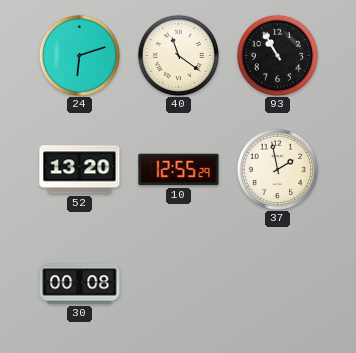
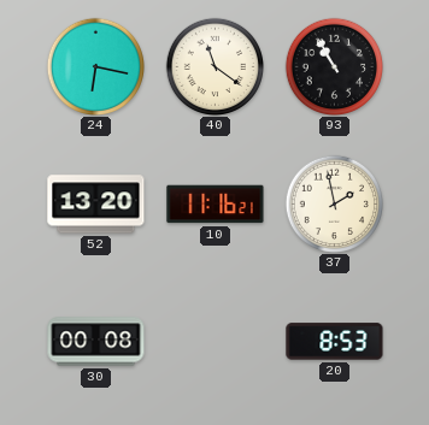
24: 6:12 -> 6:17
10: 12:55 -> 11:16
20: none -> 8:53
